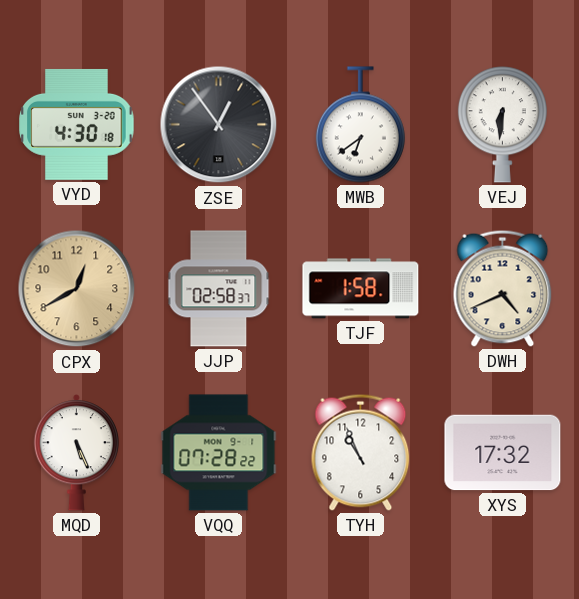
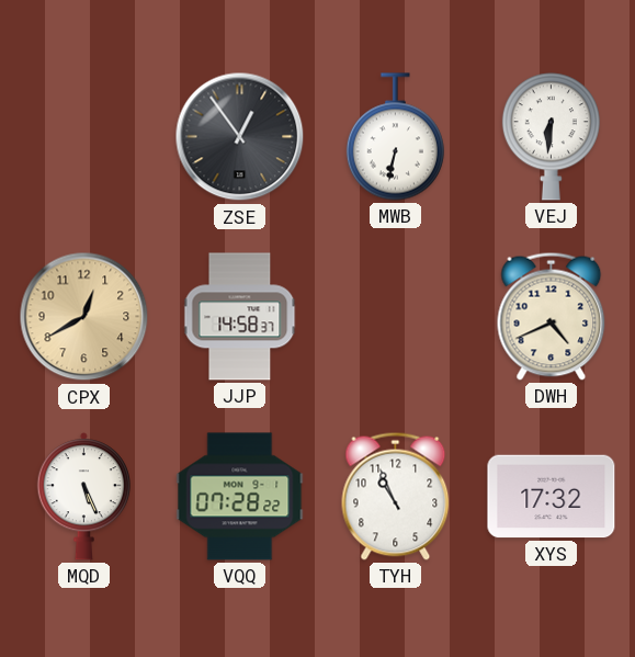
VYD: 4:30 -> none
MWB: 6:39 -> 6:32
JJP: 02:58 -> 14:58
TJF: 1:58 -> none
